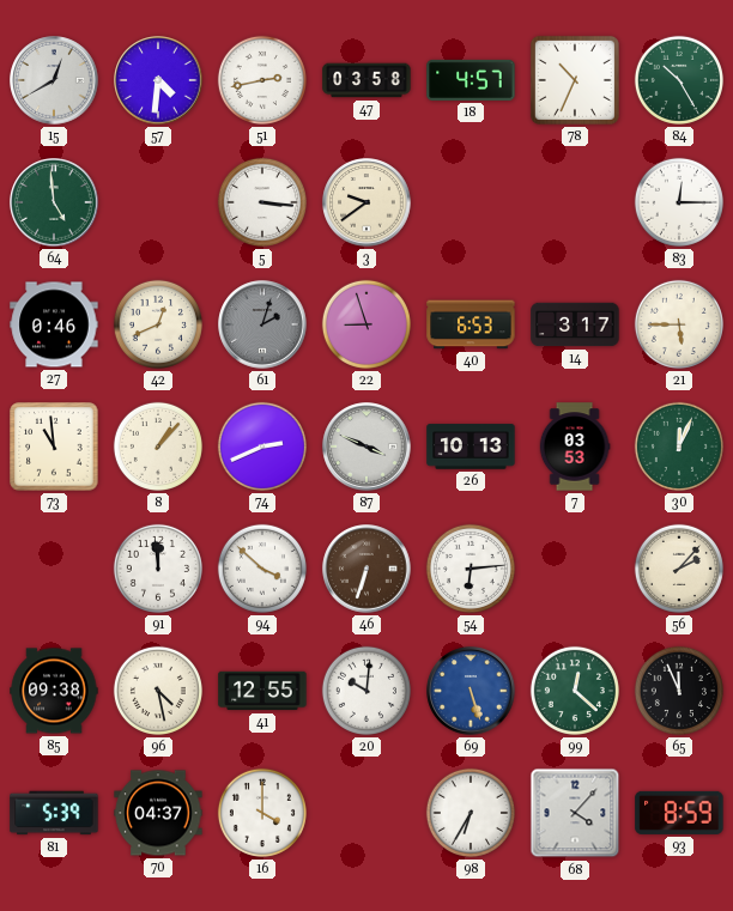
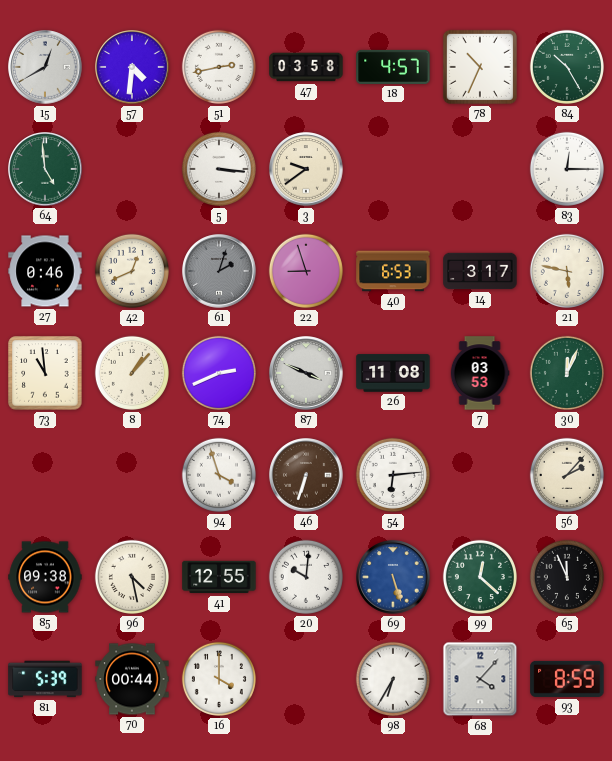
21: 5:45 -> 5:47
26: 10:13 -> 11:08
91: 11:59 -> none
94: 3:52 -> 3:57
70: 04:37 -> 00:44
